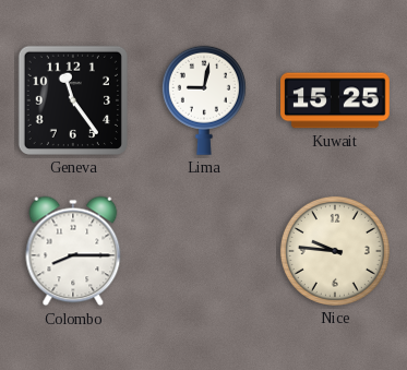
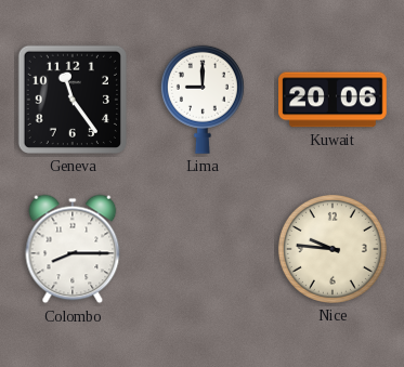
Lima: 9:02 -> 9:00
Kuwait: 15:25 -> 20:06
